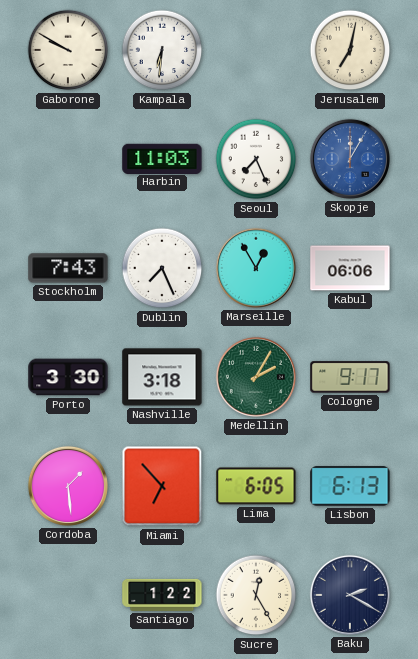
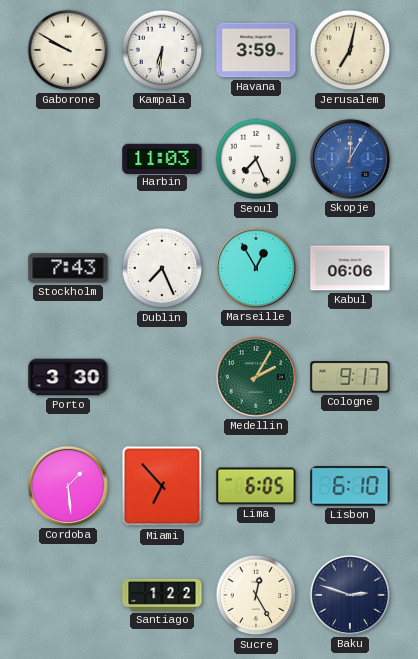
Havana: none -> 3:59
Nashville: 3:18 -> none
Lisbon: 6:13 -> 6:10
Baku: 2:20 -> 2:48
